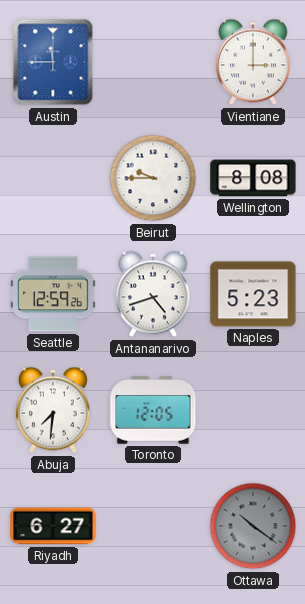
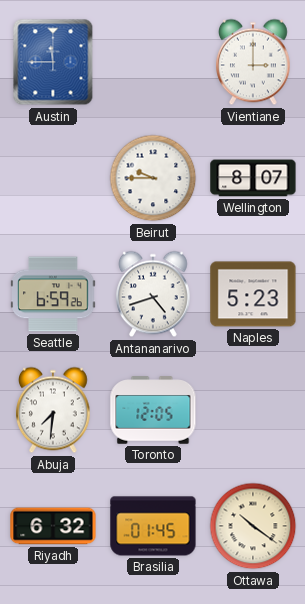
Wellington: 8:08 -> 8:07
Seattle: 12:59 -> 6:59
Riyadh: 6:27 -> 6:32
Brasilia: none -> 01:45
Ottawa dial: grey -> cream
